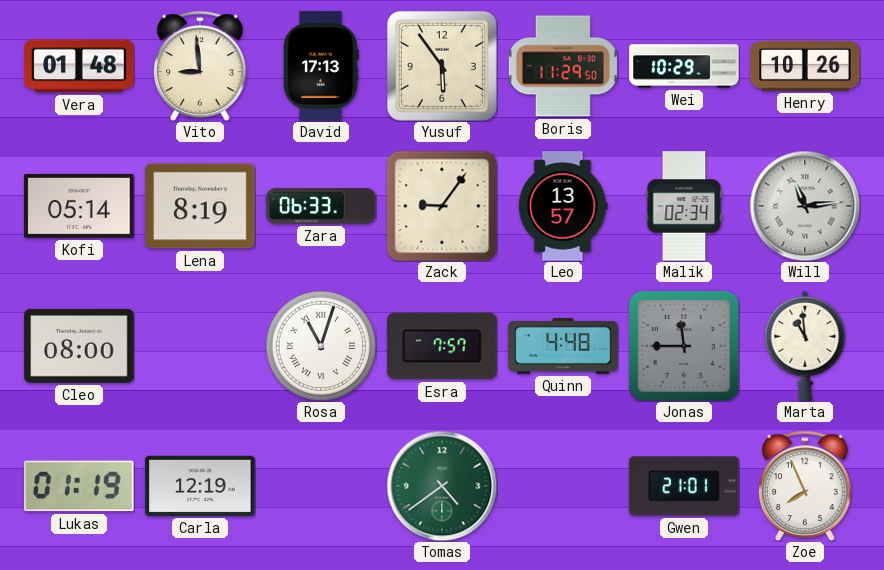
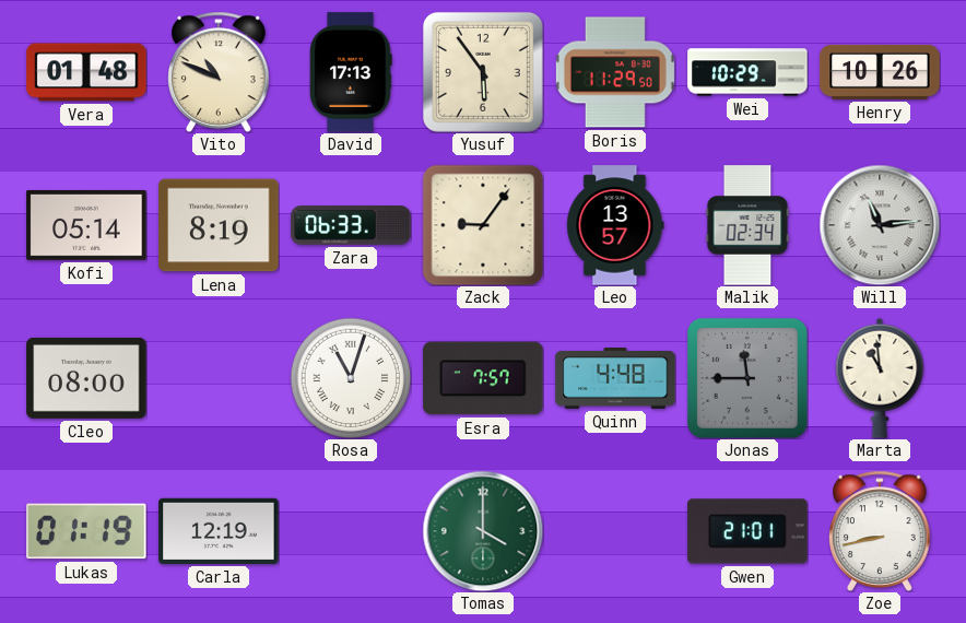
Vito: 8:59 -> 10:49
Tomas: 4:39 -> 4:00
Zoe: 7:56 -> 8:43
